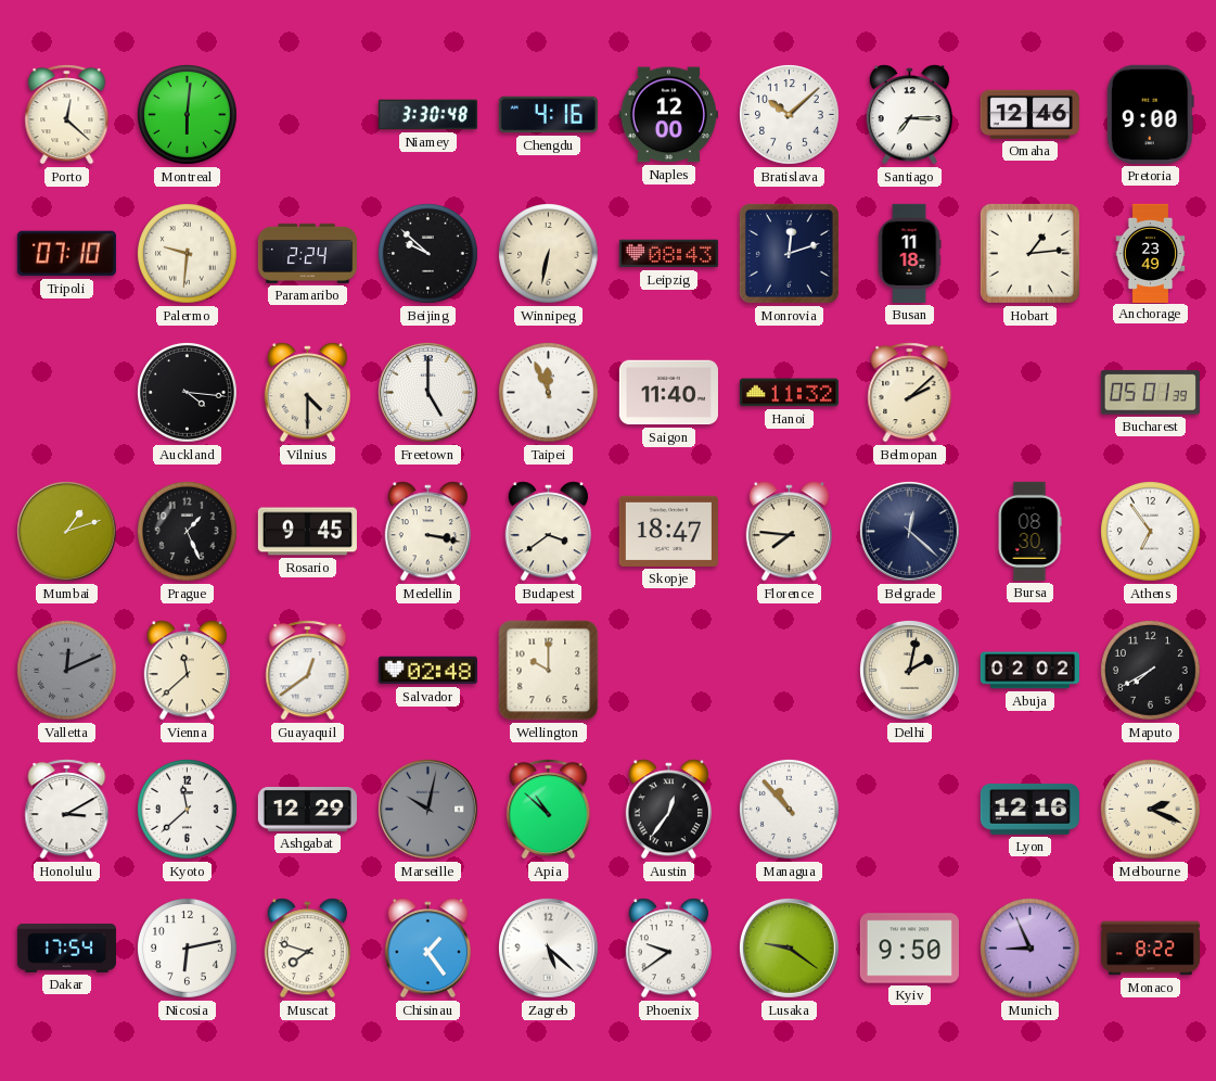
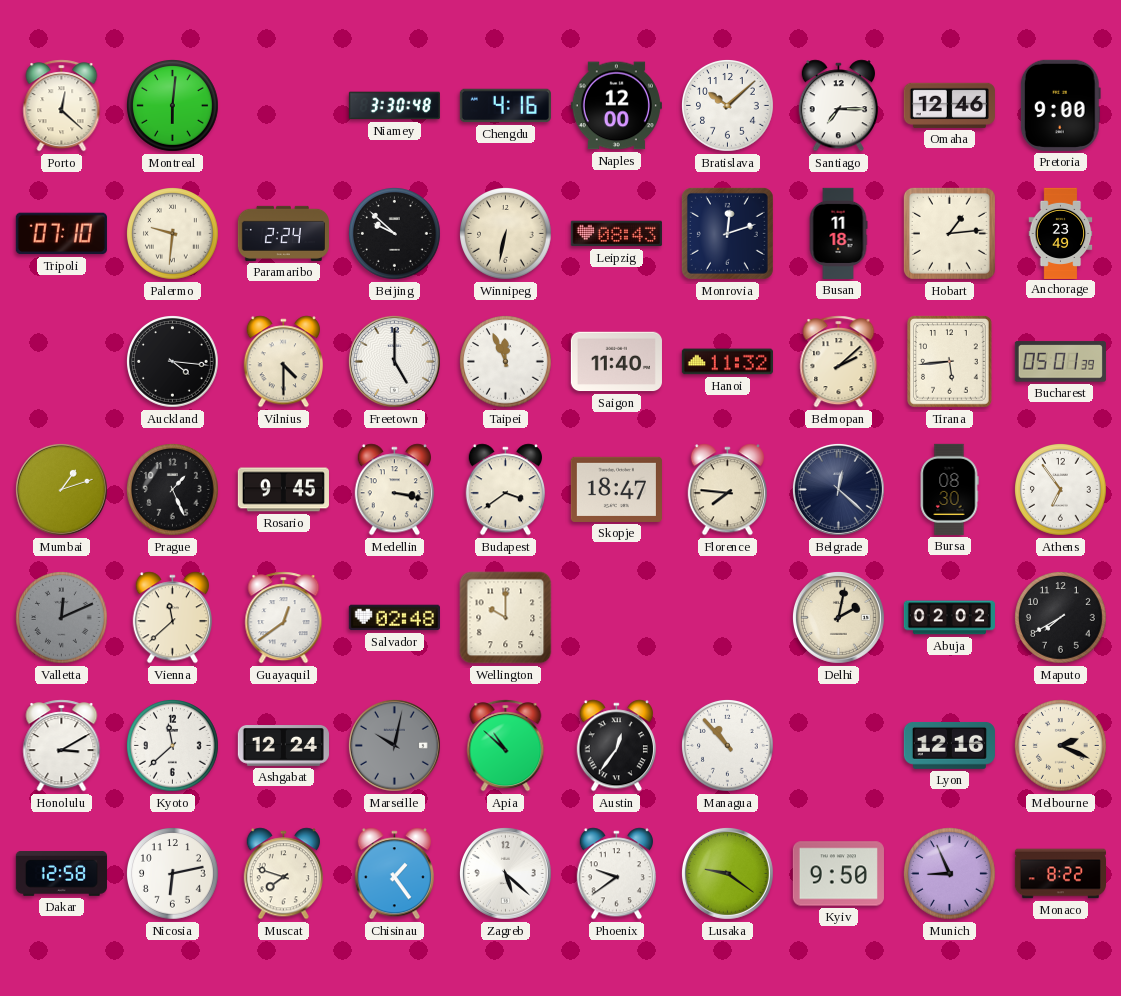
Tirana: none -> 5:44
Ashgabat: 12:29 -> 12:24
Dakar: 17:54 -> 12:58
